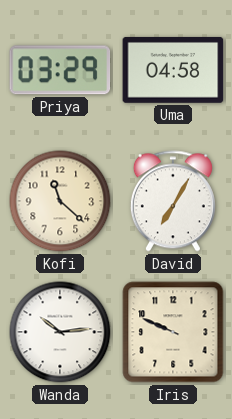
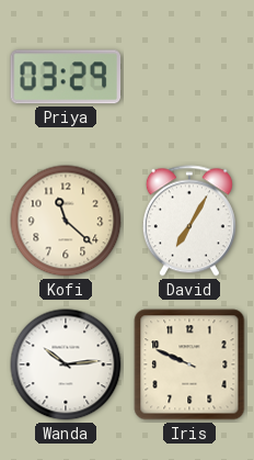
Uma: 04:58 -> none
